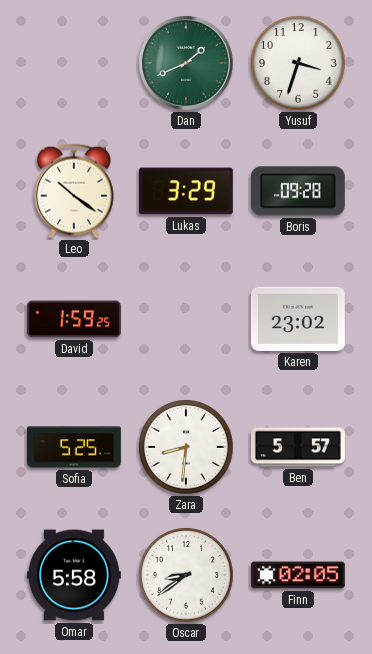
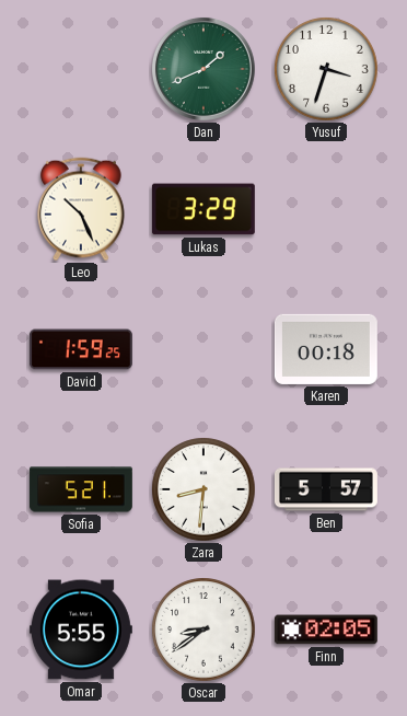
Leo: 10:21 -> 10:26
Boris: 09:28 -> none
Karen: 23:02 -> 00:18
Sofia: 5:25 -> 5:21
Omar: 5:58 -> 5:55
